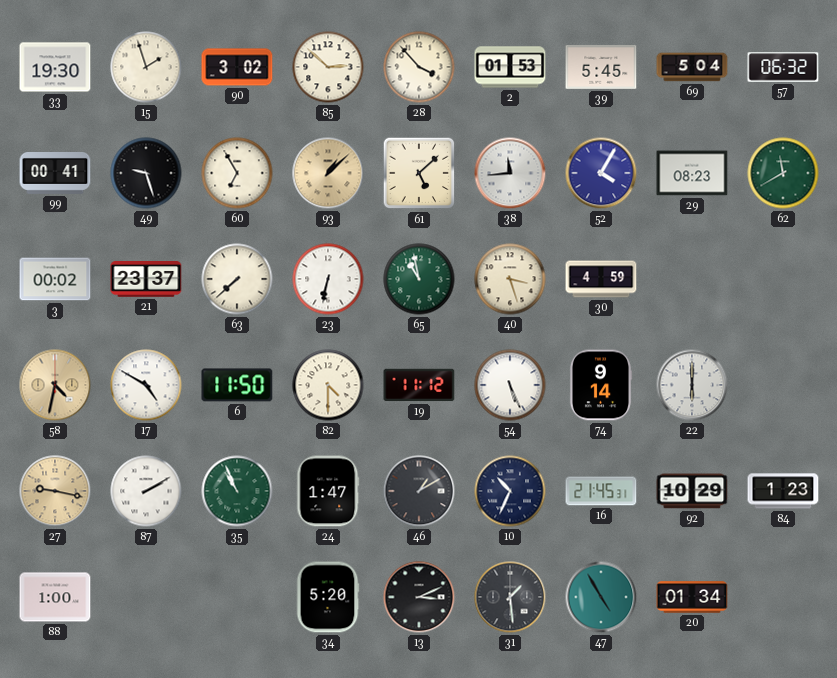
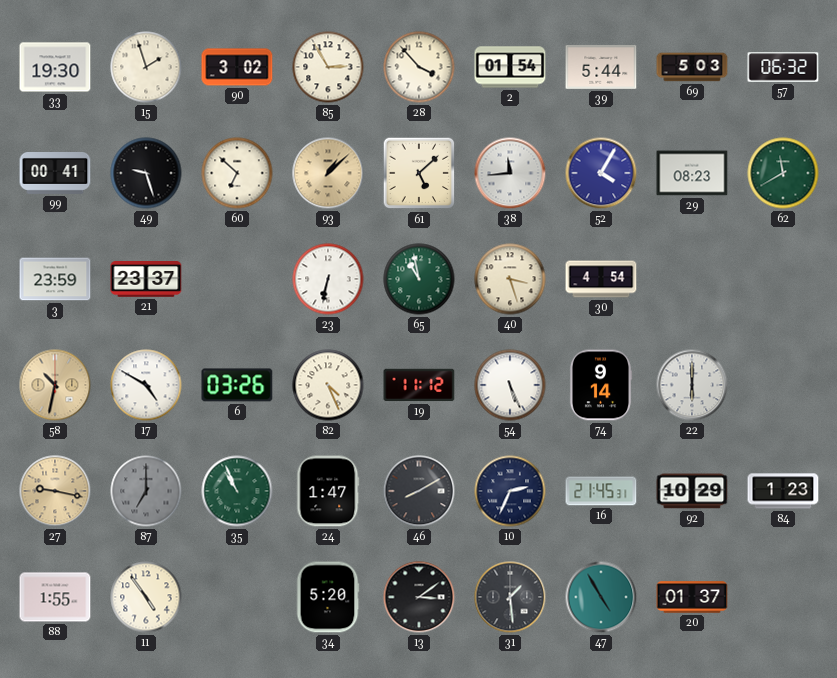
85: 2:52 -> 2:55
2: 01:53 -> 01:54
39: 5:45 -> 5:44
69: 5:04 -> 5:03
60: 6:55 -> 6:52
3: 00:02 -> 23:59
63: 7:38 -> none
30: 4:59 -> 4:54
58: 4:32 -> 10:32
6: 11:50 -> 03:26
82: 4:30 -> 4:26
87: 2:10 -> 7:00
87 dial: white -> grey
46: 1:10 -> 8:10
10: 10:34 -> 2:34
88: 1:00 -> 1:55
11: none -> 4:54
13: 3:11 -> 3:09
20: 01:34 -> 01:37
